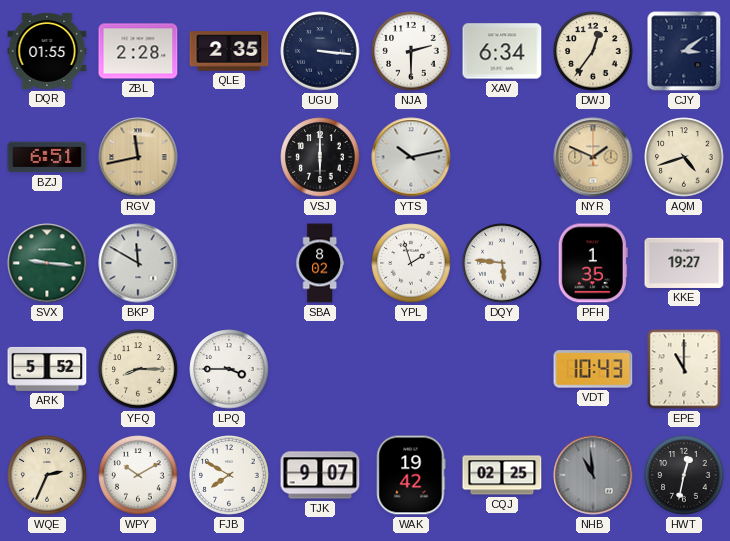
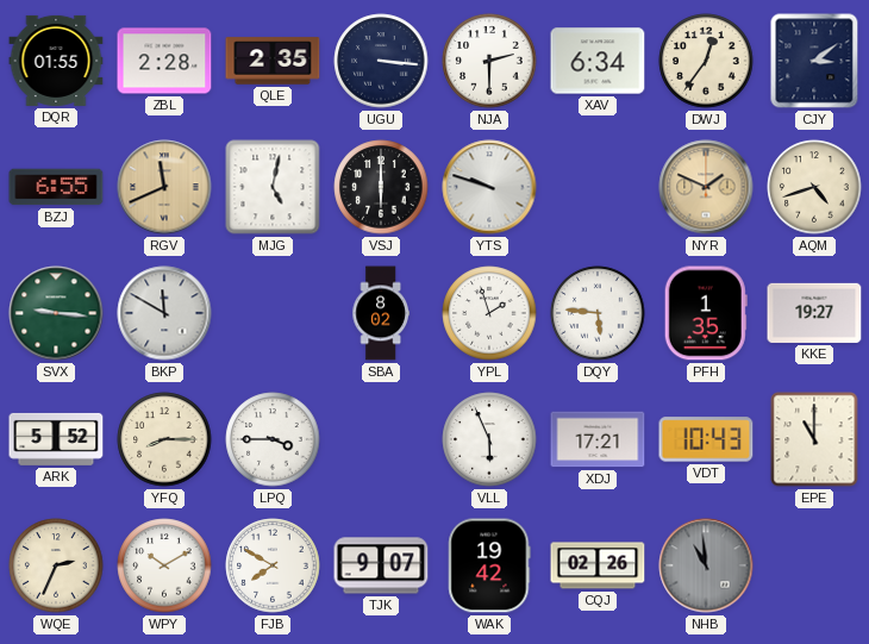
BZJ: 6:51 -> 6:55
RGV: 11:43 -> 11:41
MJG: none -> 5:02
YTS: 10:13 -> 9:48
VLL: none -> 5:56
XDJ: none -> 17:21
CQJ: 02:25 -> 02:26
HWT: 12:32 -> none
